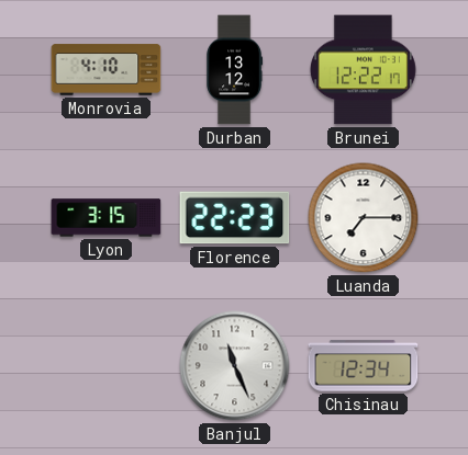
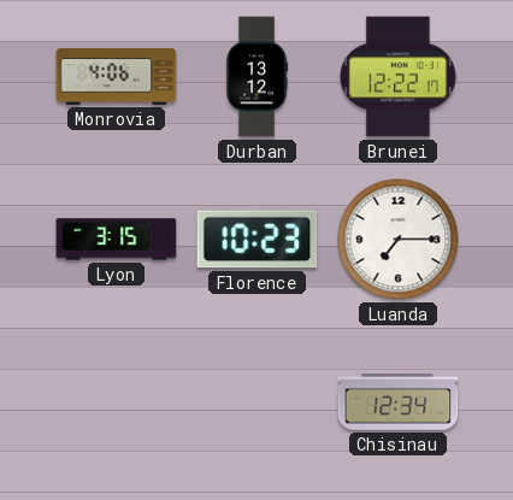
Monrovia: 4:10 -> 4:06
Florence: 22:23 -> 10:23
Banjul: 11:26 -> none
